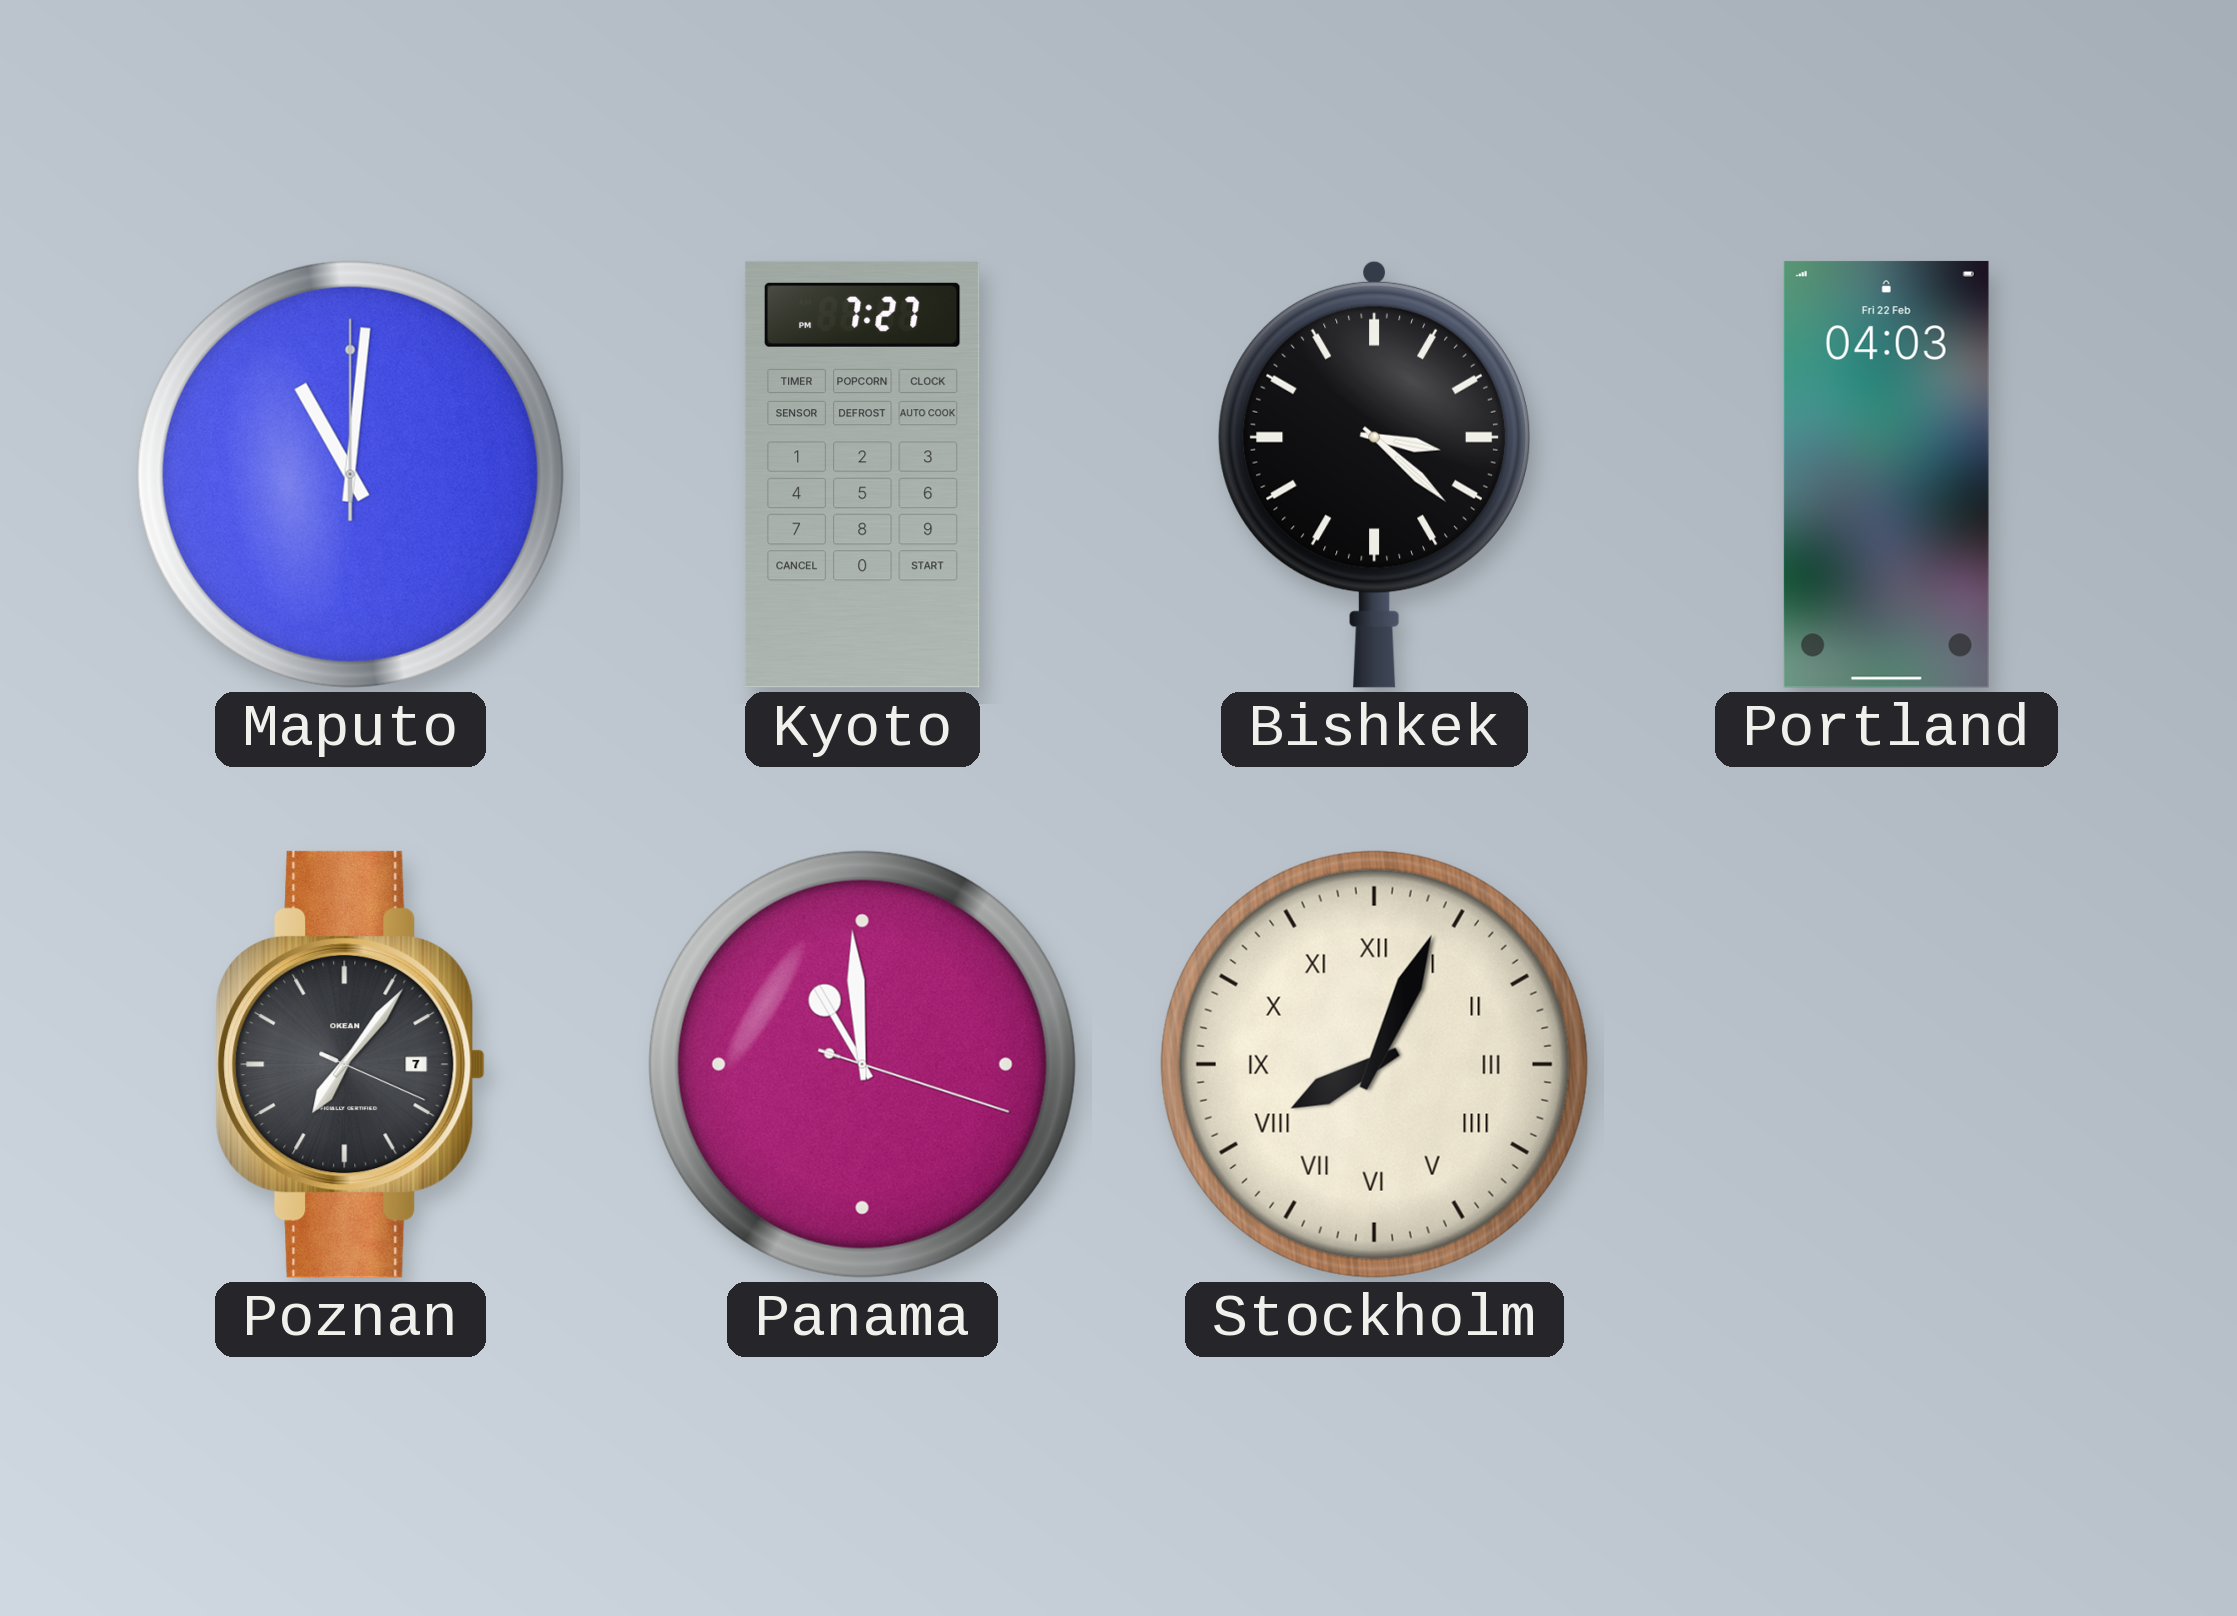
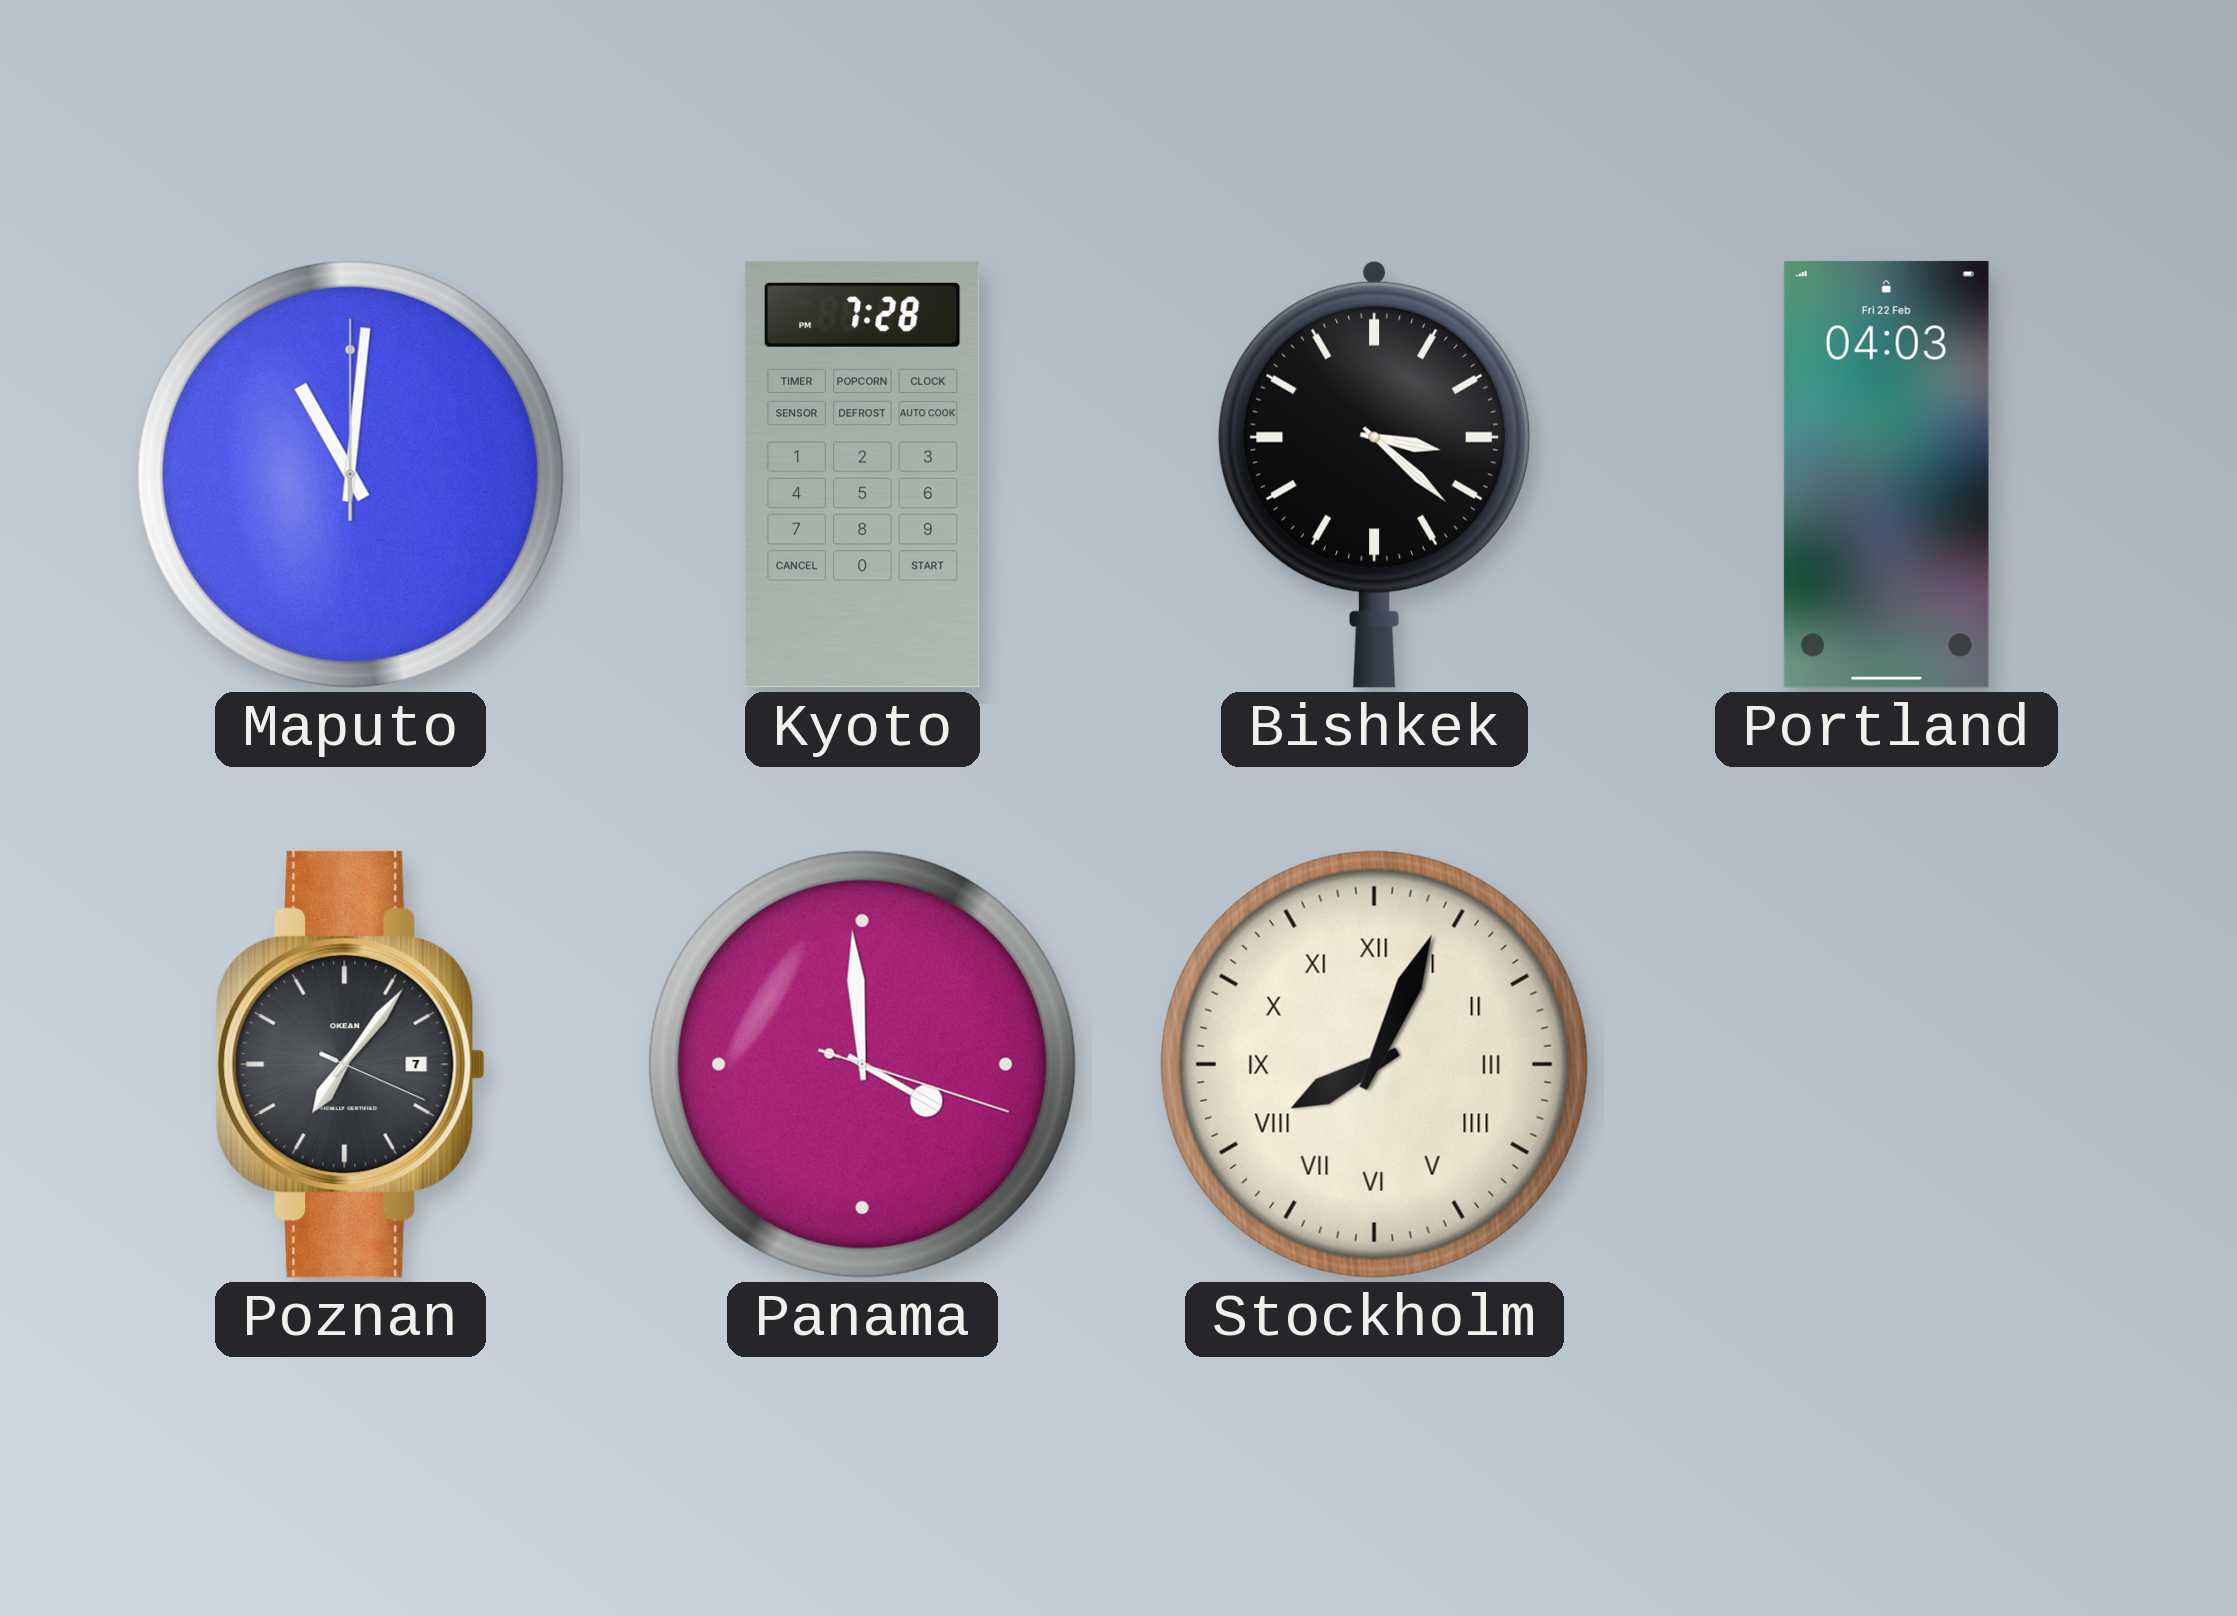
Kyoto: 7:27 -> 7:28
Panama: 10:59 -> 3:59
